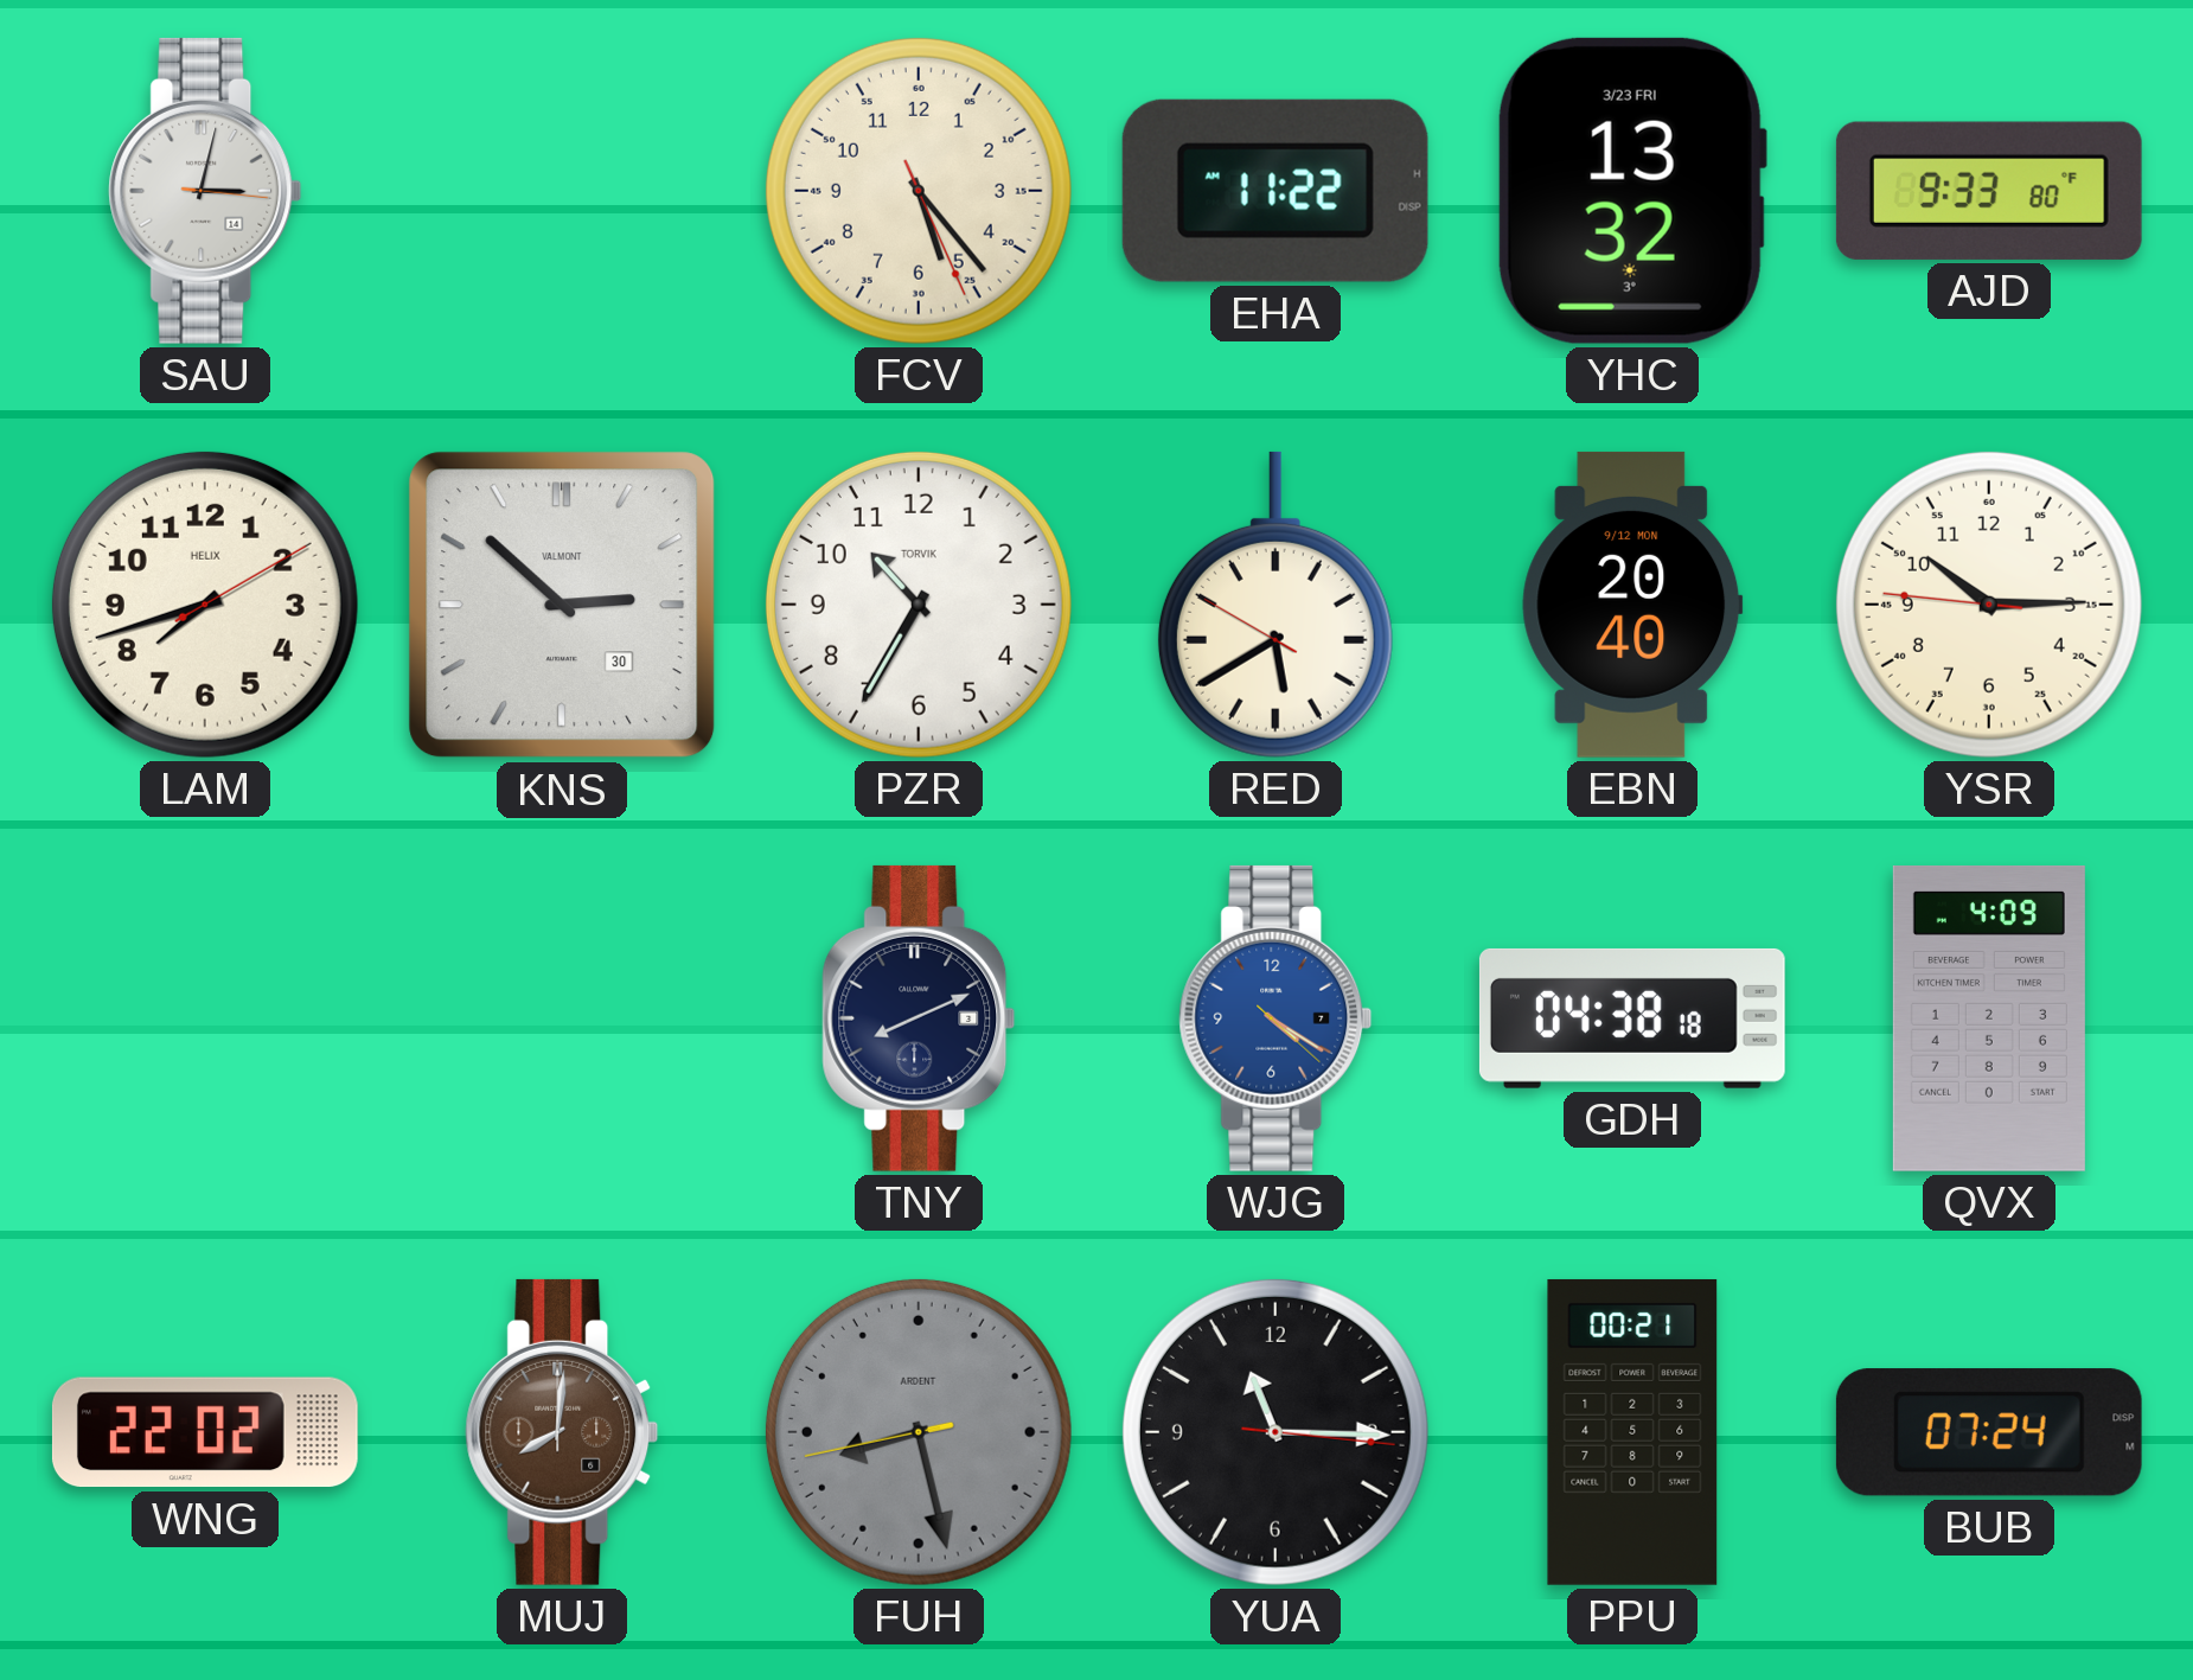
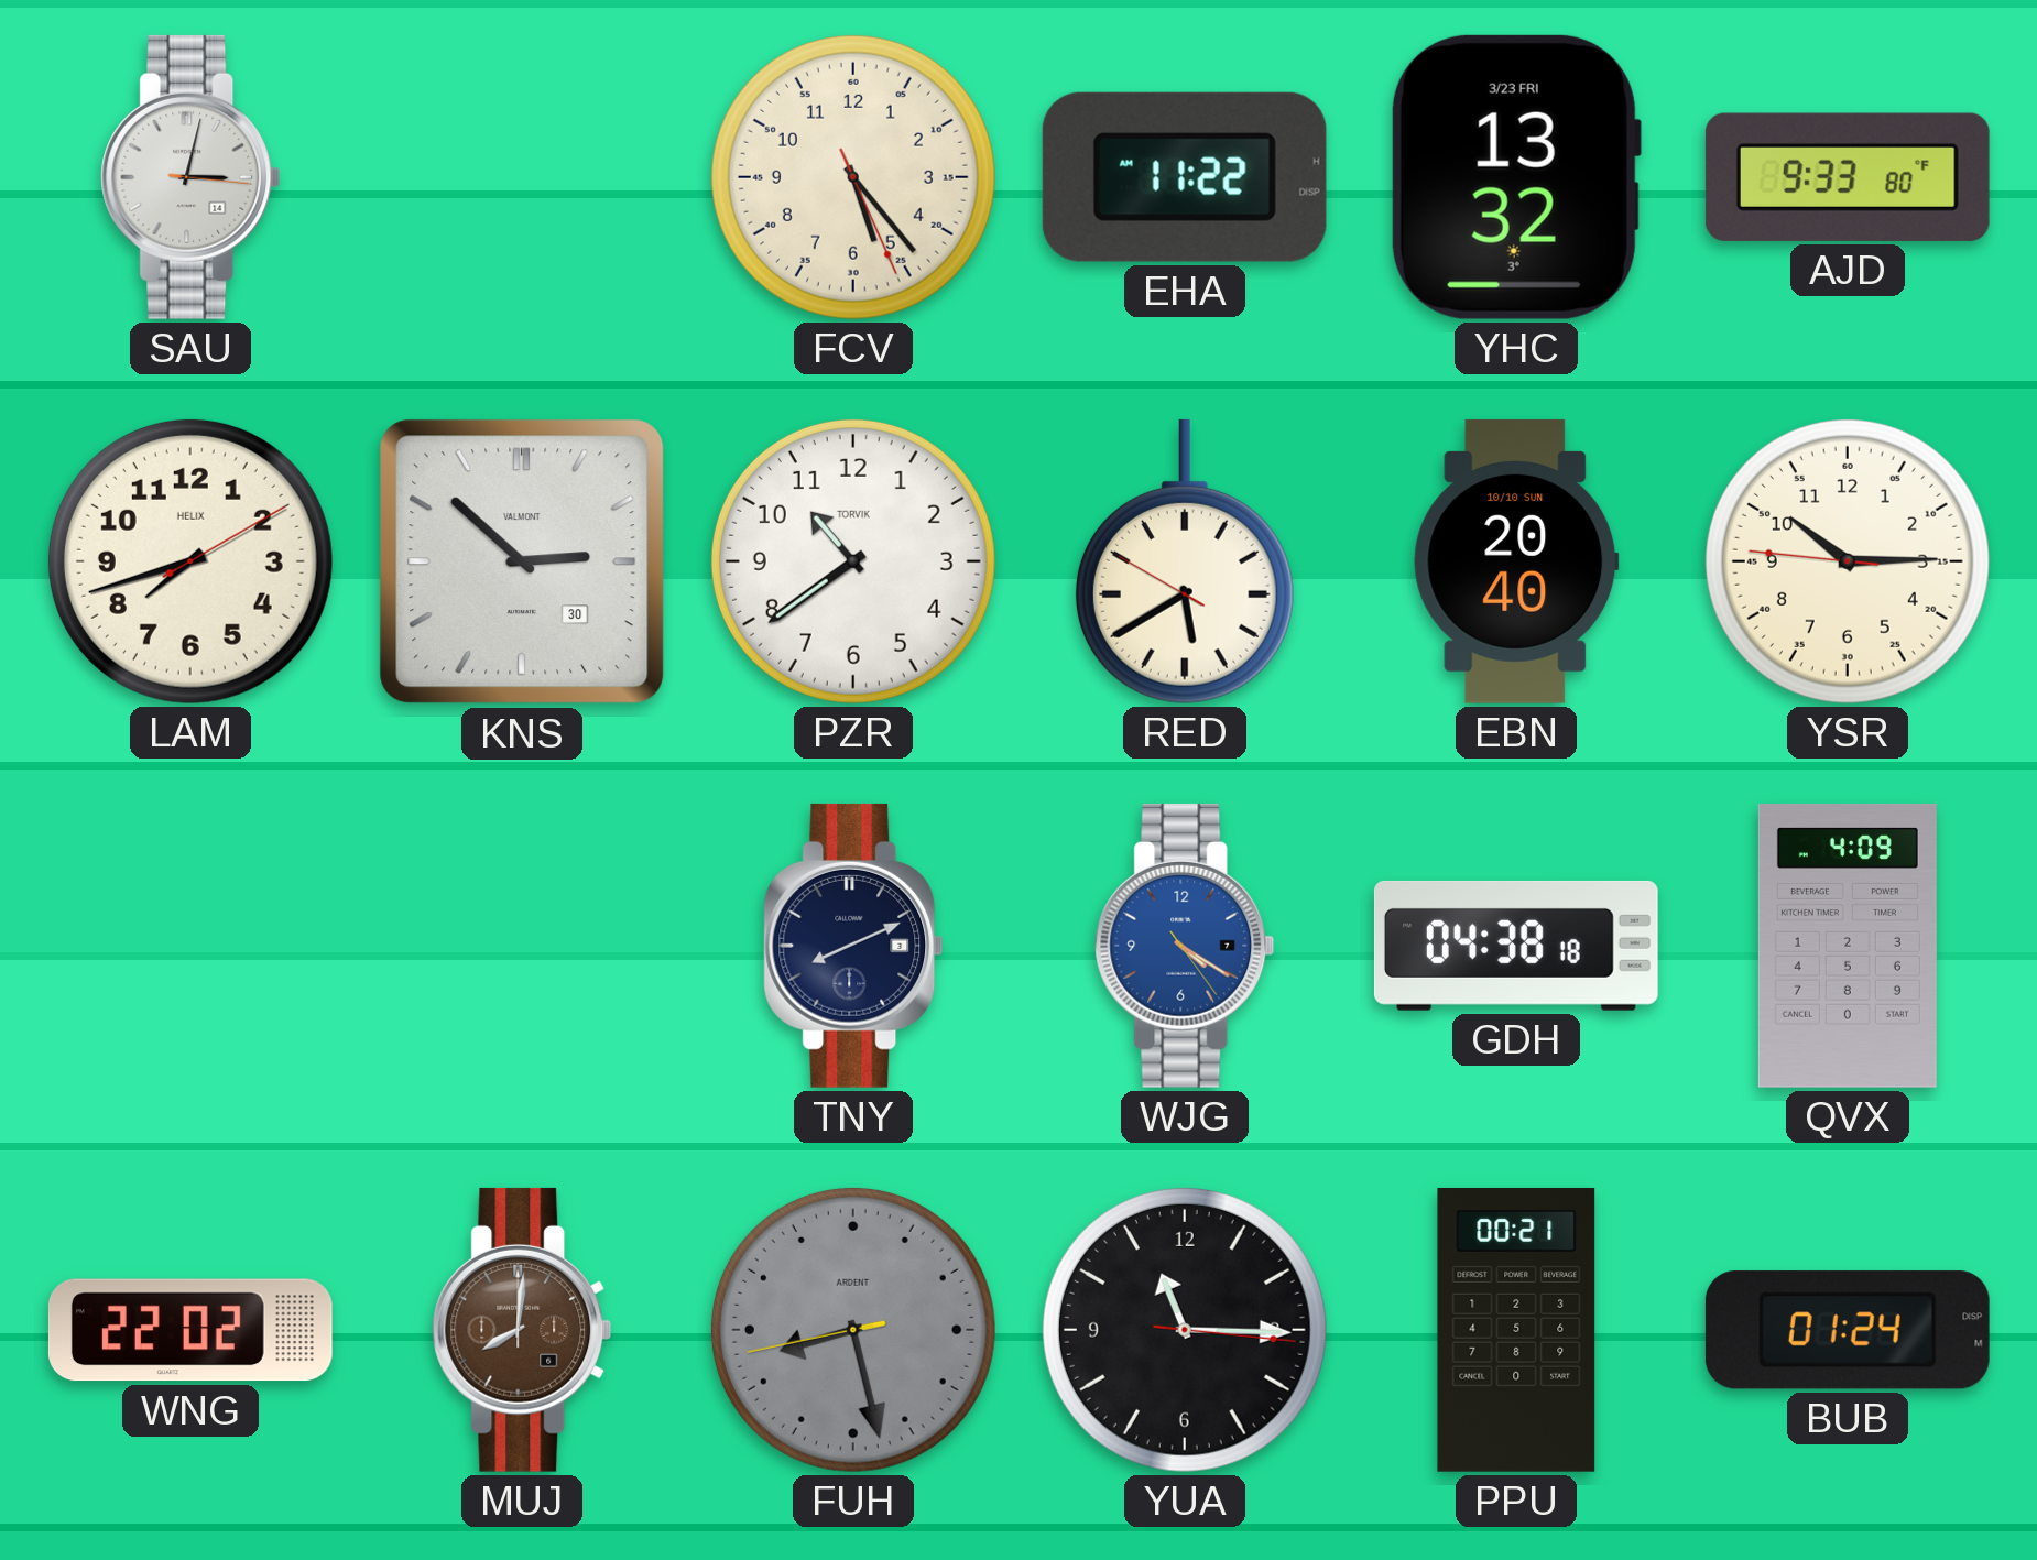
PZR: 10:35 -> 10:39
EBN date: 9/12 MON -> 10/10 SUN
WJG: 4:20:22 -> 4:20:24
BUB: 07:24 -> 01:24
